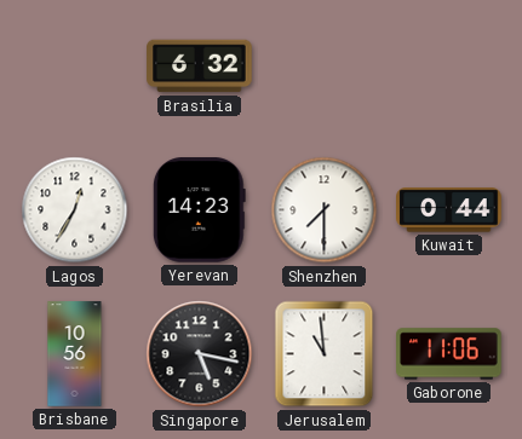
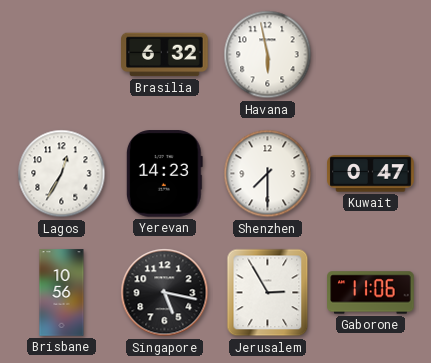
Havana: none -> 5:58
Kuwait: 0:44 -> 0:47
Jerusalem: 10:59 -> 2:55
